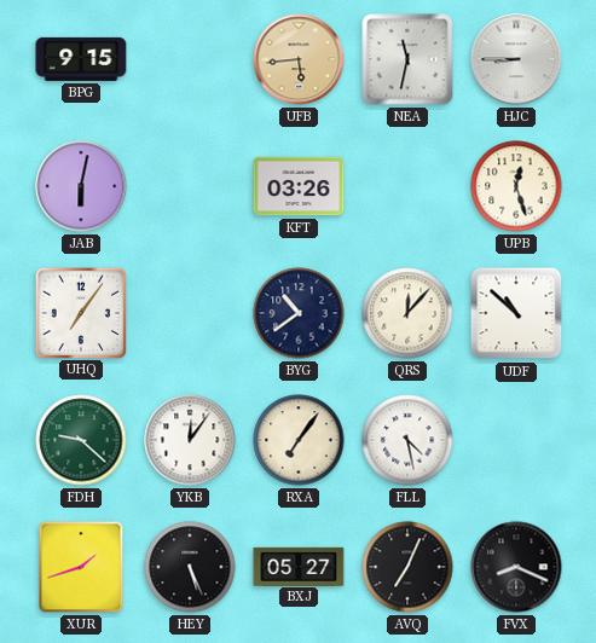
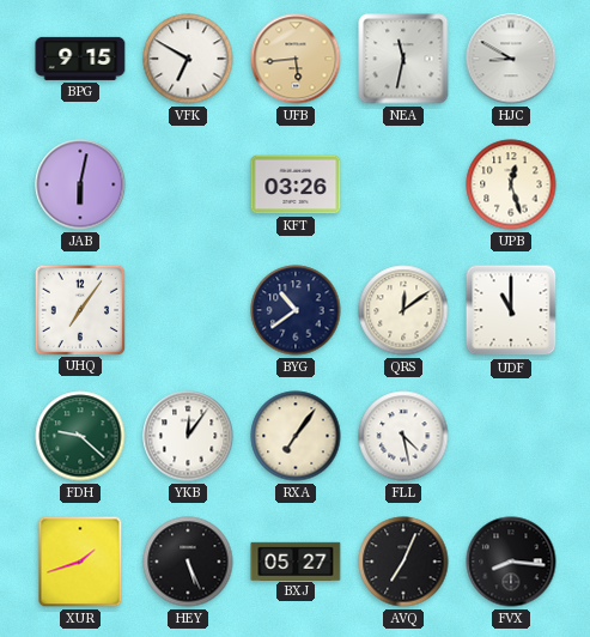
VFK: none -> 6:50
HJC: 8:45 -> 8:50
QRS: 12:07 -> 12:09
UDF: 10:52 -> 11:00
FVX: 8:19 -> 8:16
